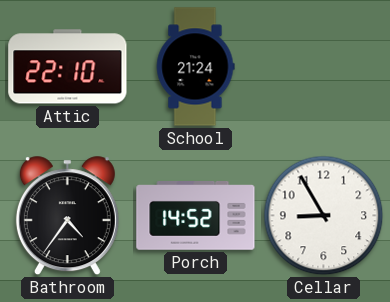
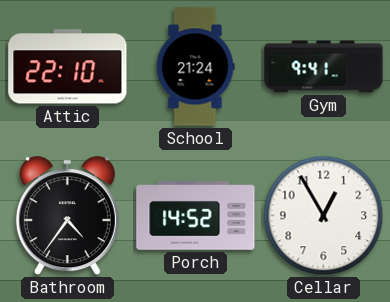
Gym: none -> 9:41
Cellar: 8:55 -> 12:55
